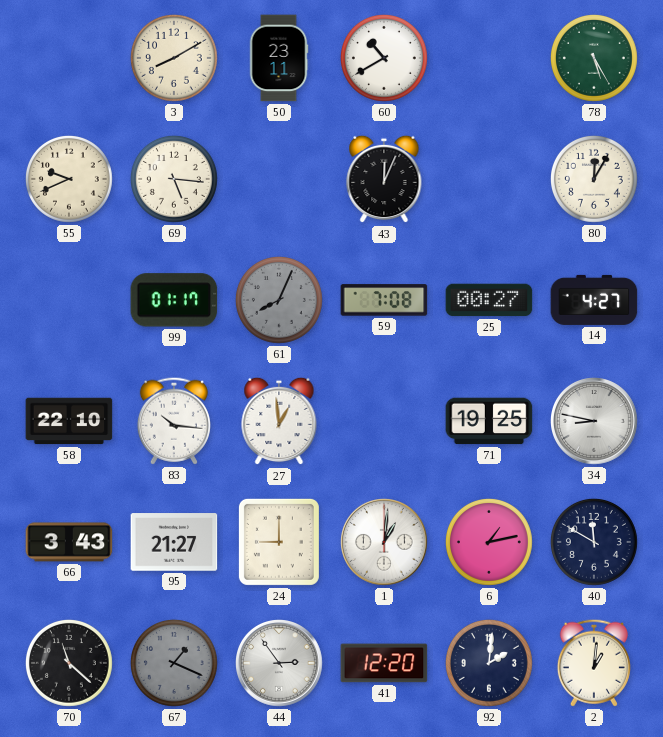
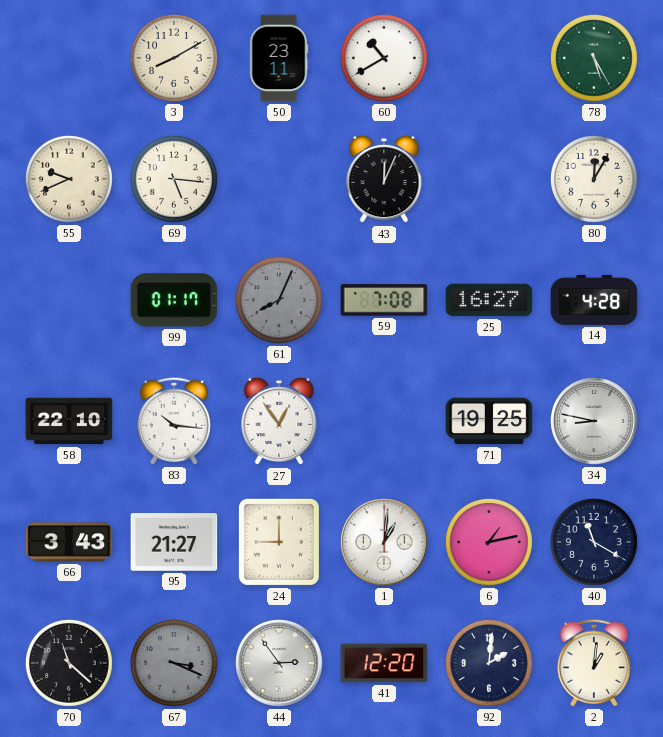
25: 00:27 -> 16:27
14: 4:27 -> 4:28
27: 12:59 -> 12:54
40: 11:50 -> 11:20
67: 1:19 -> 3:19
